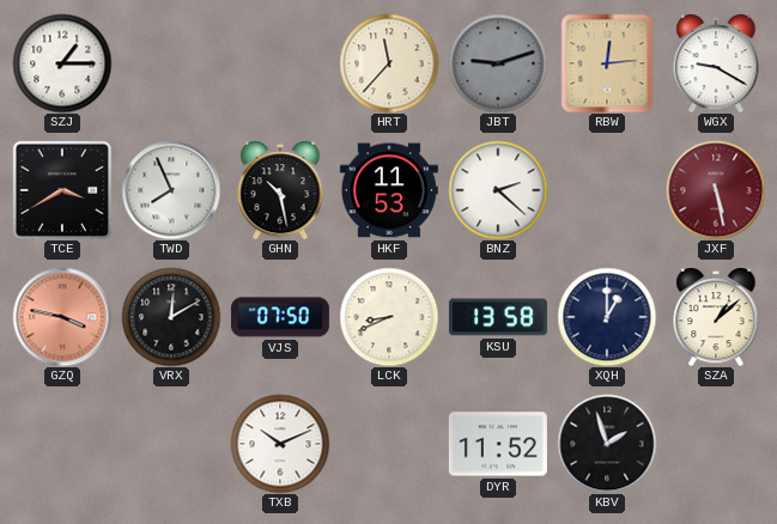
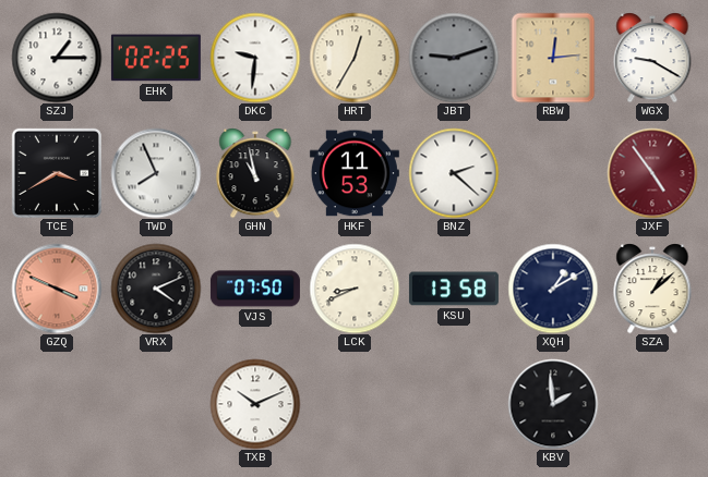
EHK: none -> 02:25
DKC: none -> 9:31
HRT: 11:37 -> 12:35
GHN: 10:28 -> 10:58
JXF: 5:28 -> 4:54
GZQ: 3:47 -> 3:49
VRX: 12:10 -> 4:11
XQH: 1:00 -> 1:10
DYR: 11:52 -> none
KBV: 1:57 -> 1:59
